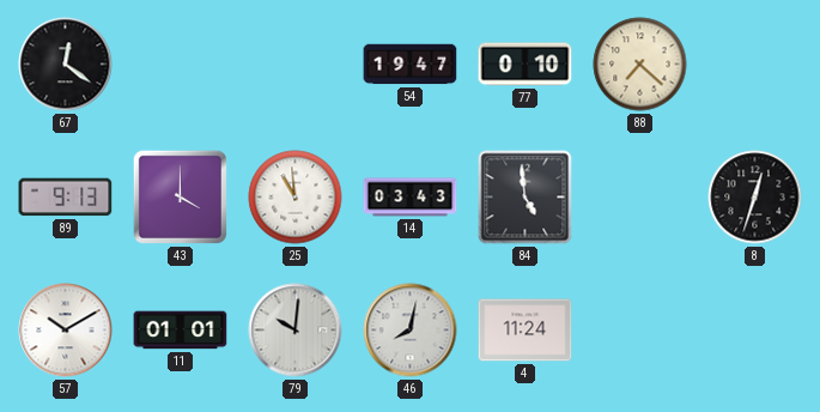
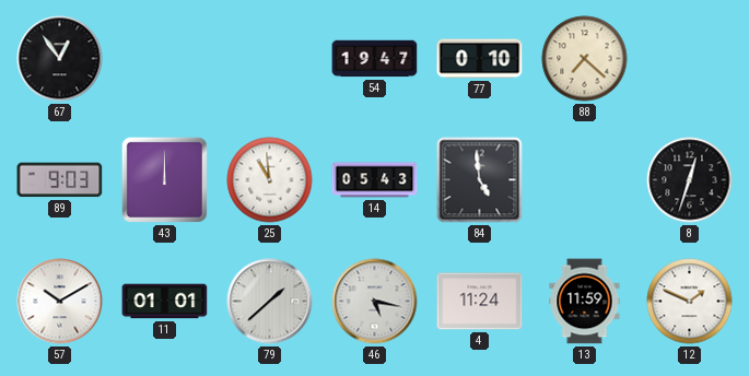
67: 12:21 -> 12:54
89: 9:13 -> 9:03
43: 4:00 -> 12:00
14: 03:43 -> 05:43
79: 10:01 -> 1:38
46: 8:02 -> 5:17
13: none -> 11:59
12: none -> 1:49
